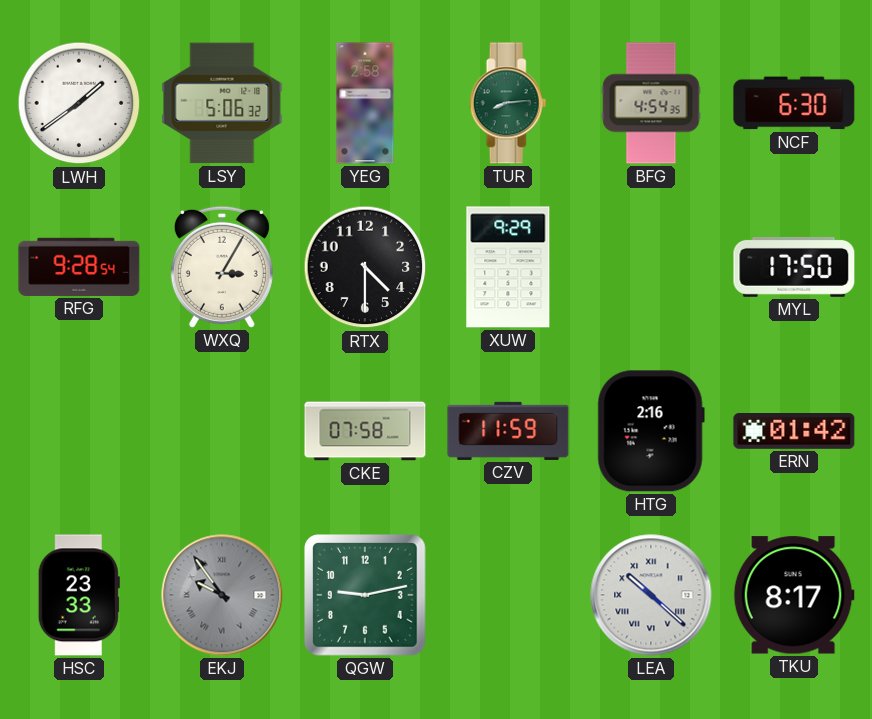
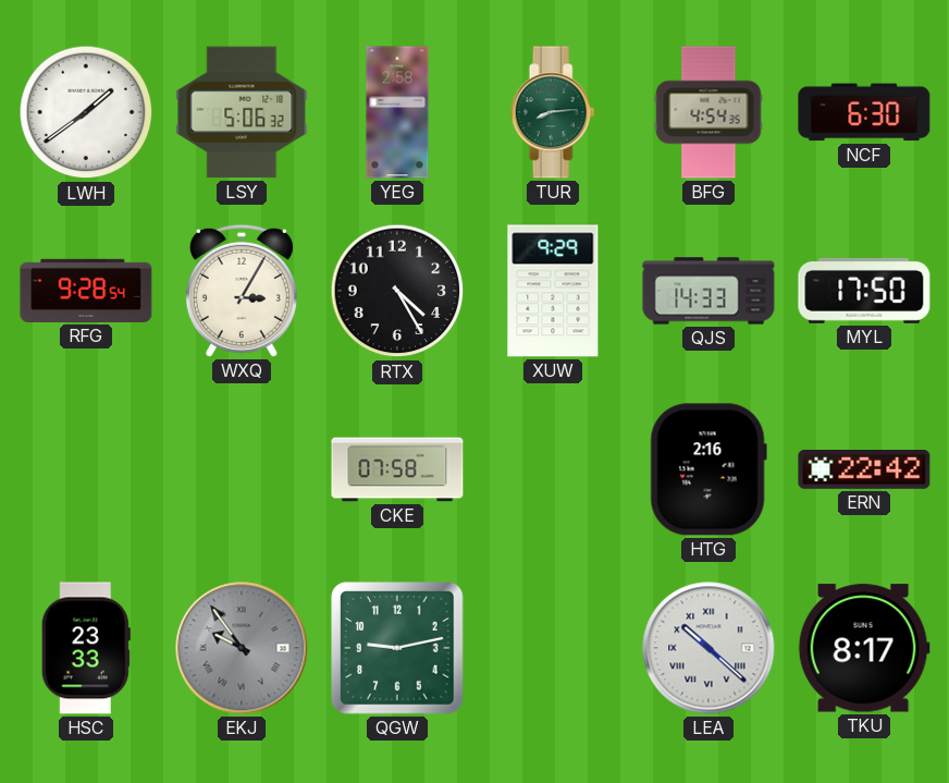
RTX: 4:30 -> 4:25
QJS: none -> 14:33
CZV: 11:59 -> none
ERN: 01:42 -> 22:42
